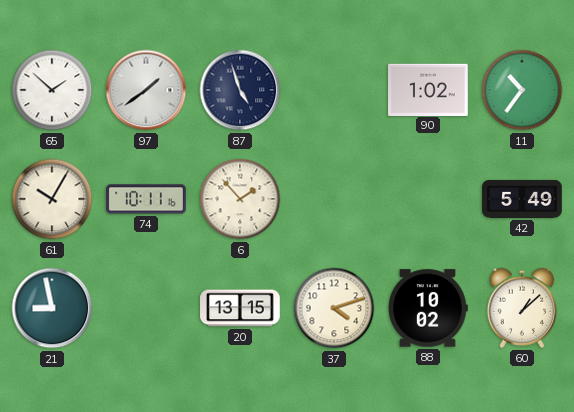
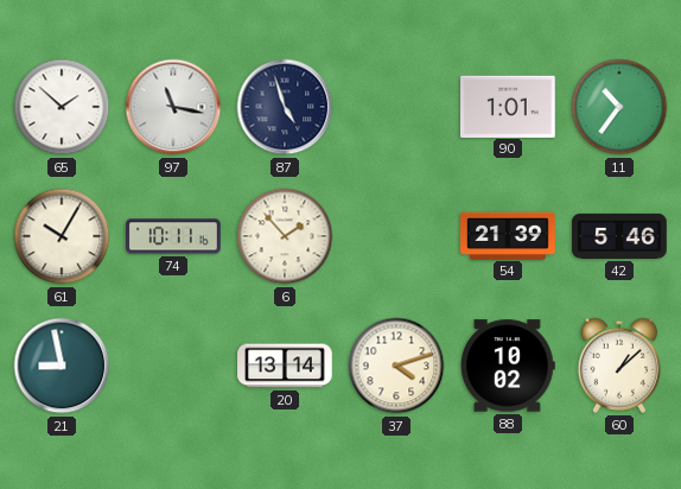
97: 1:39 -> 11:17
90: 1:02 -> 1:01
54: none -> 21:39
42: 5:49 -> 5:46
20: 13:15 -> 13:14
